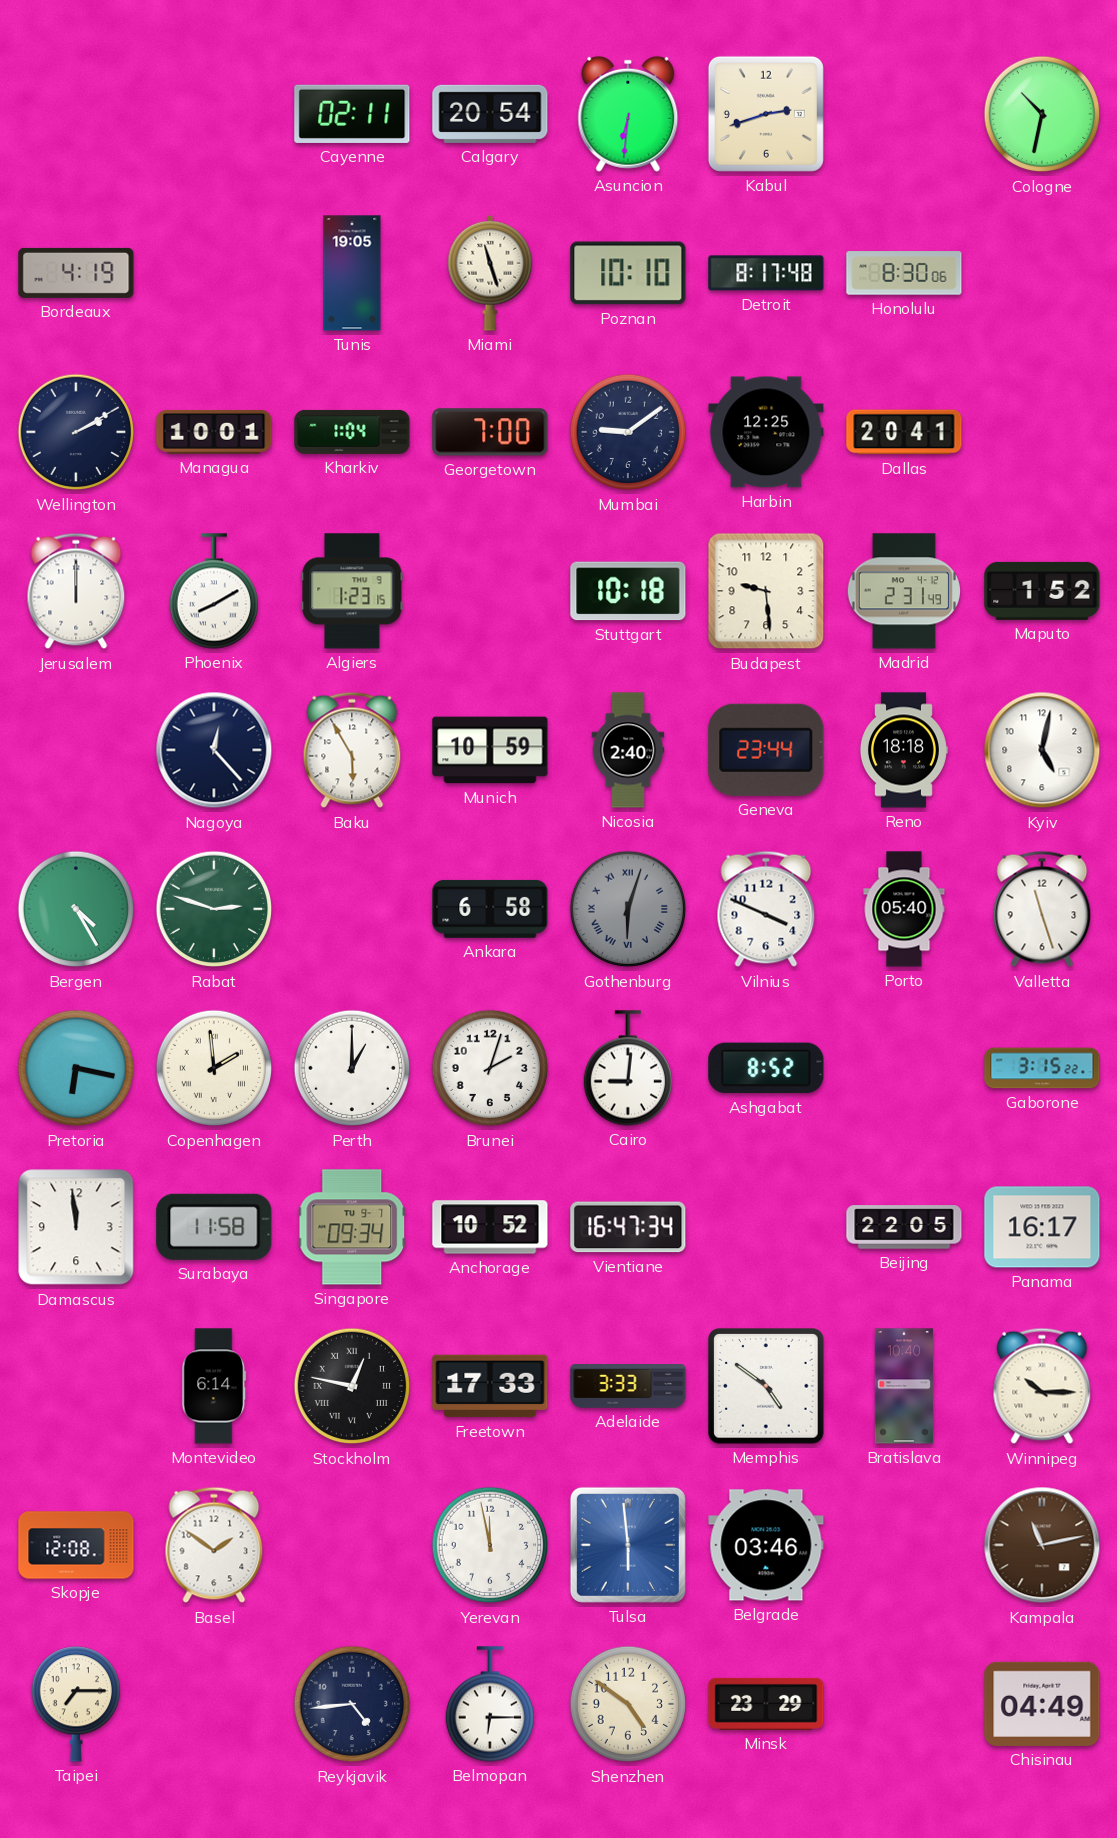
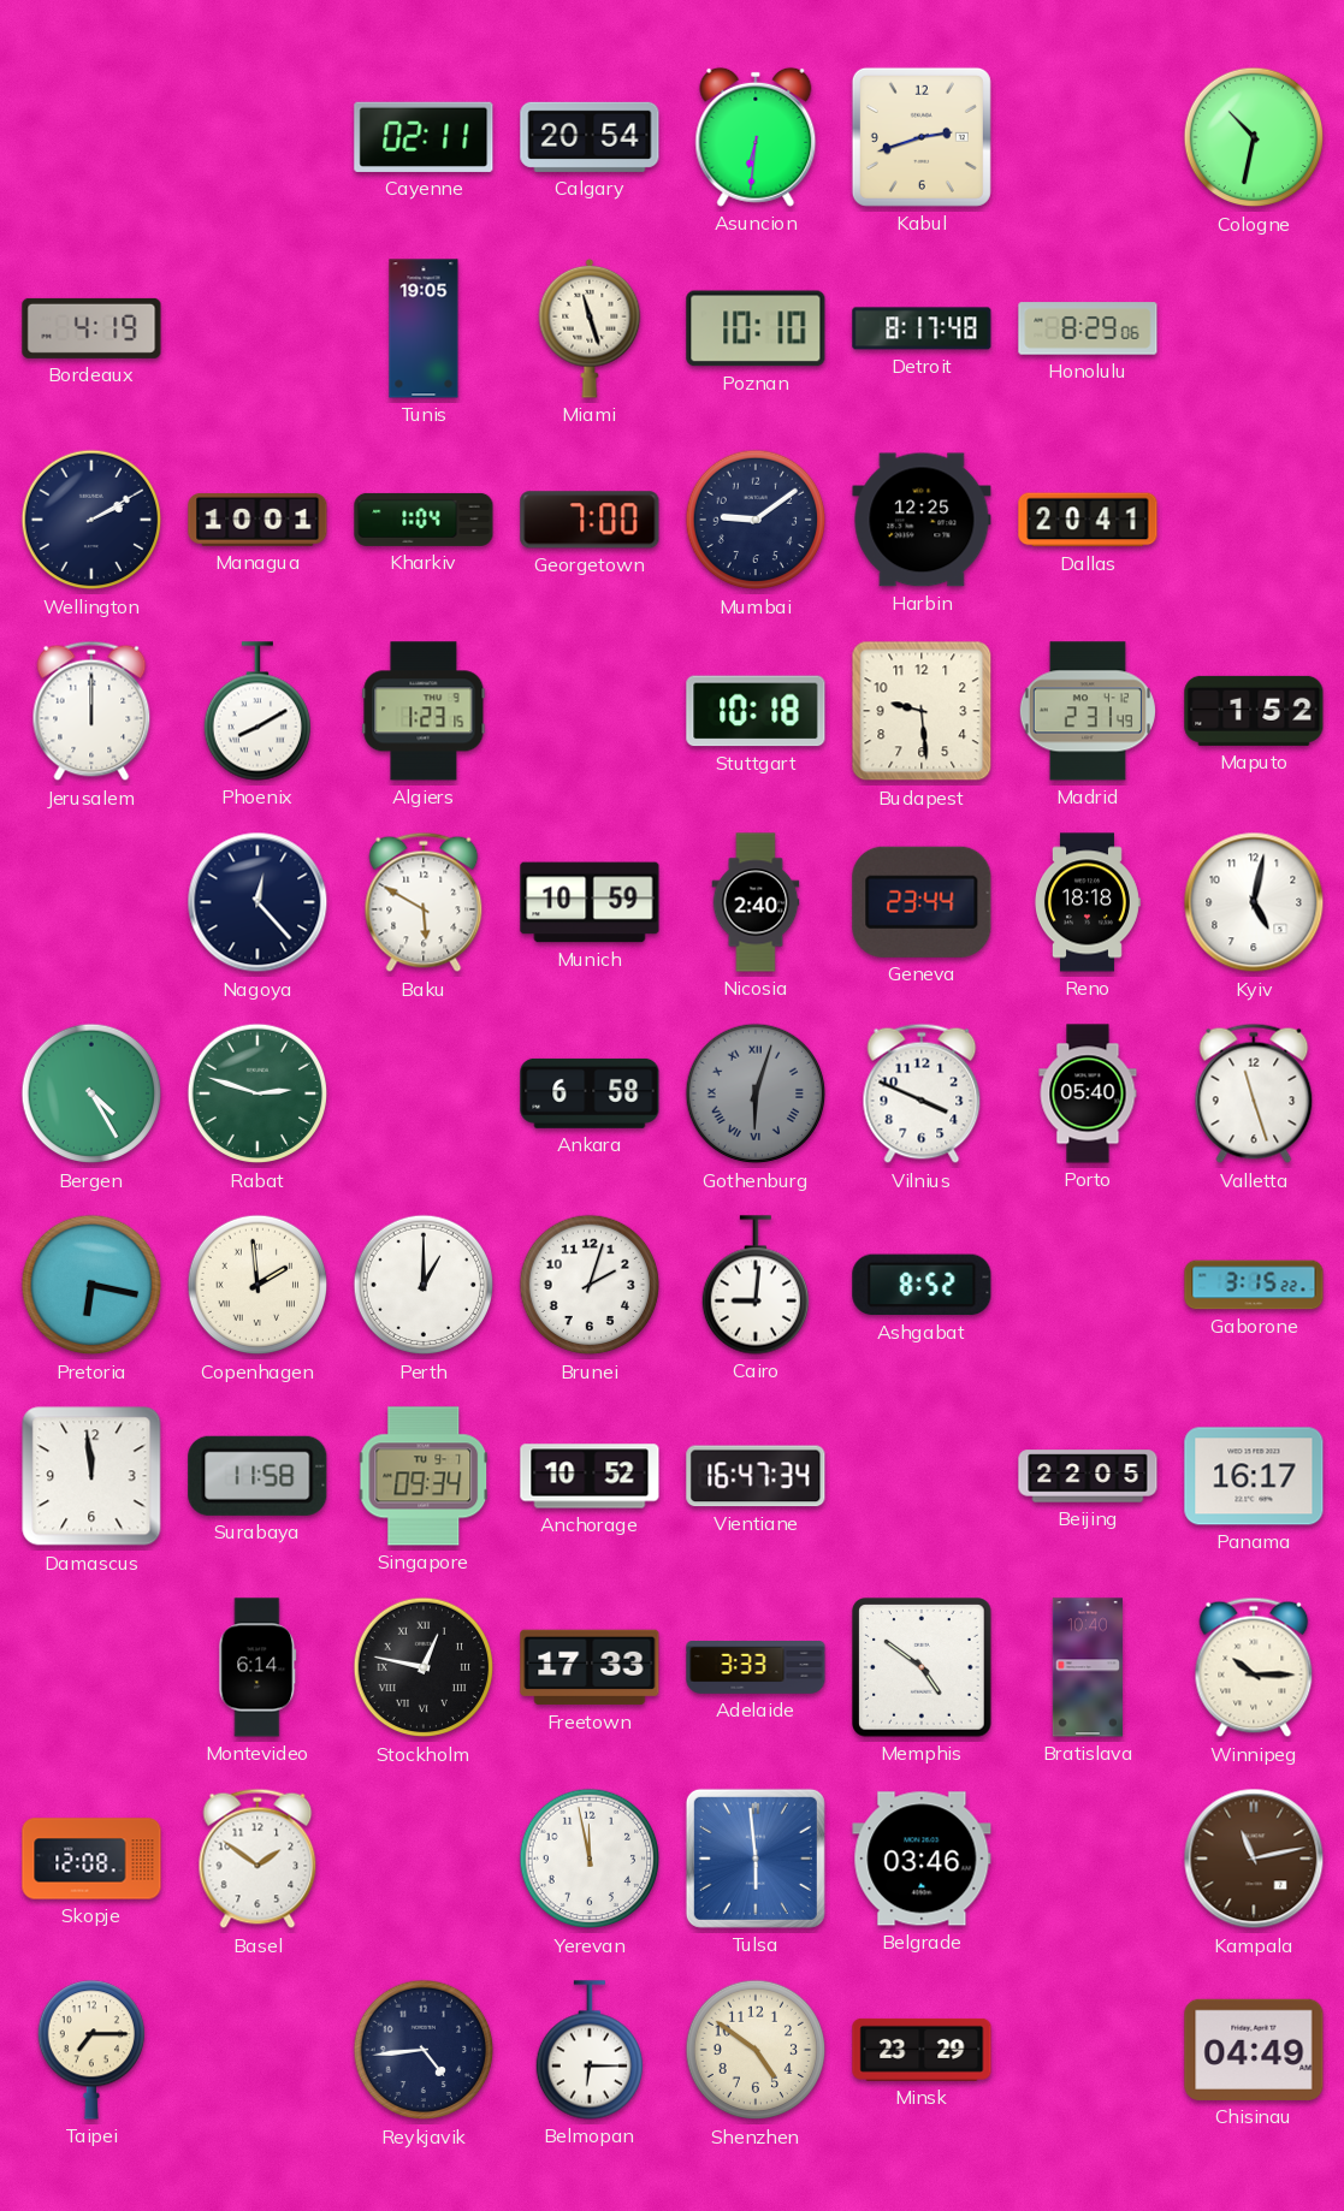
Honolulu: 8:30 -> 8:29
Baku: 5:55 -> 5:50
